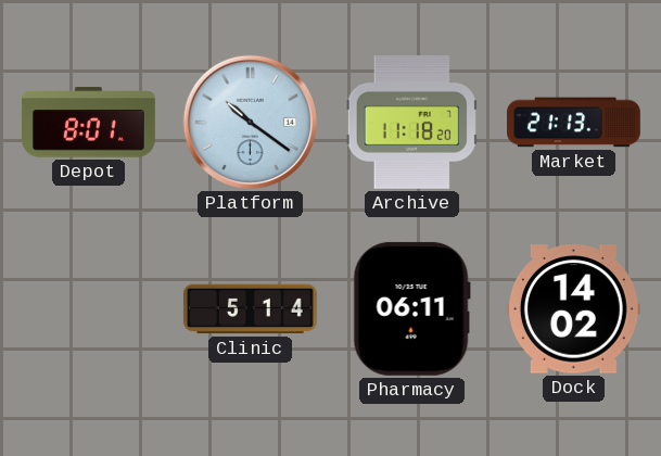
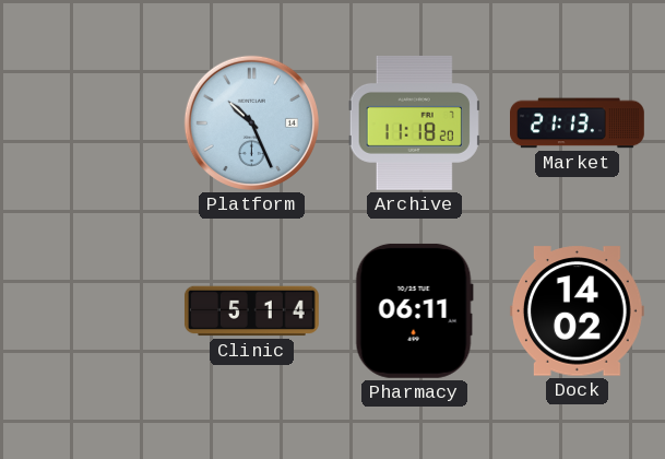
Depot: 8:01 -> none
Platform: 10:21 -> 10:26
